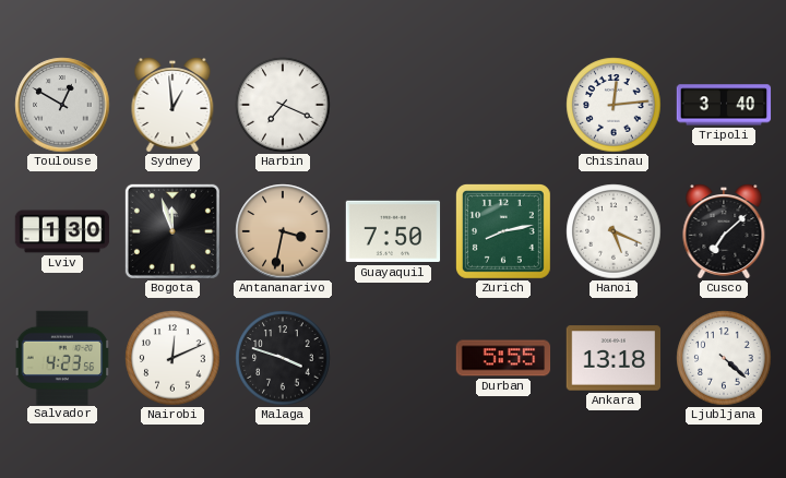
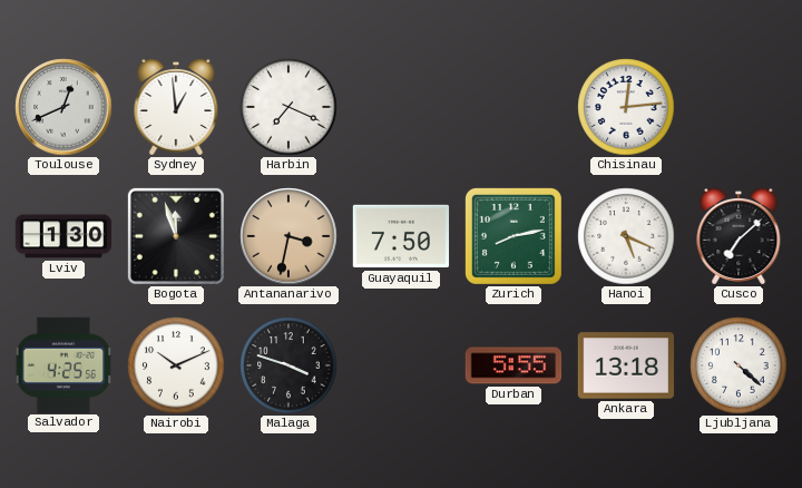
Toulouse: 12:50 -> 12:41
Tripoli: 3:40 -> none
Salvador: 4:23 -> 4:25
Nairobi: 12:11 -> 10:11
